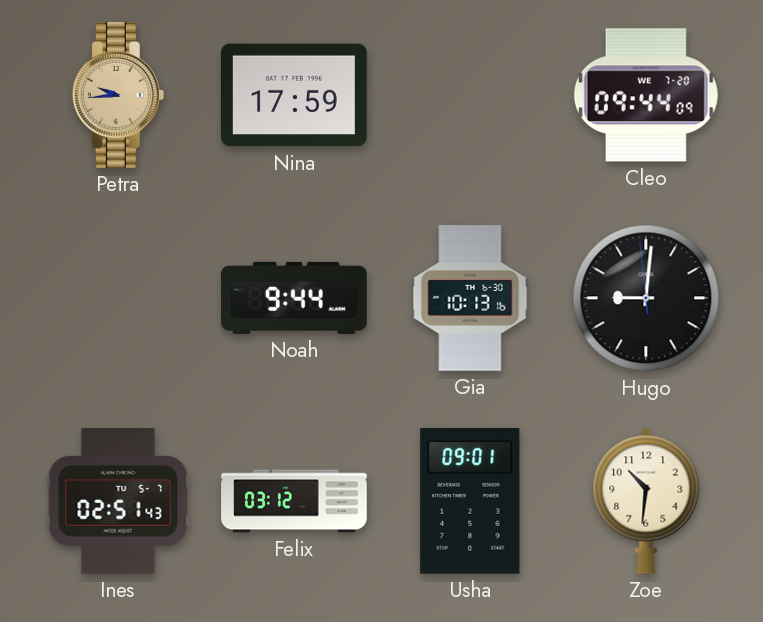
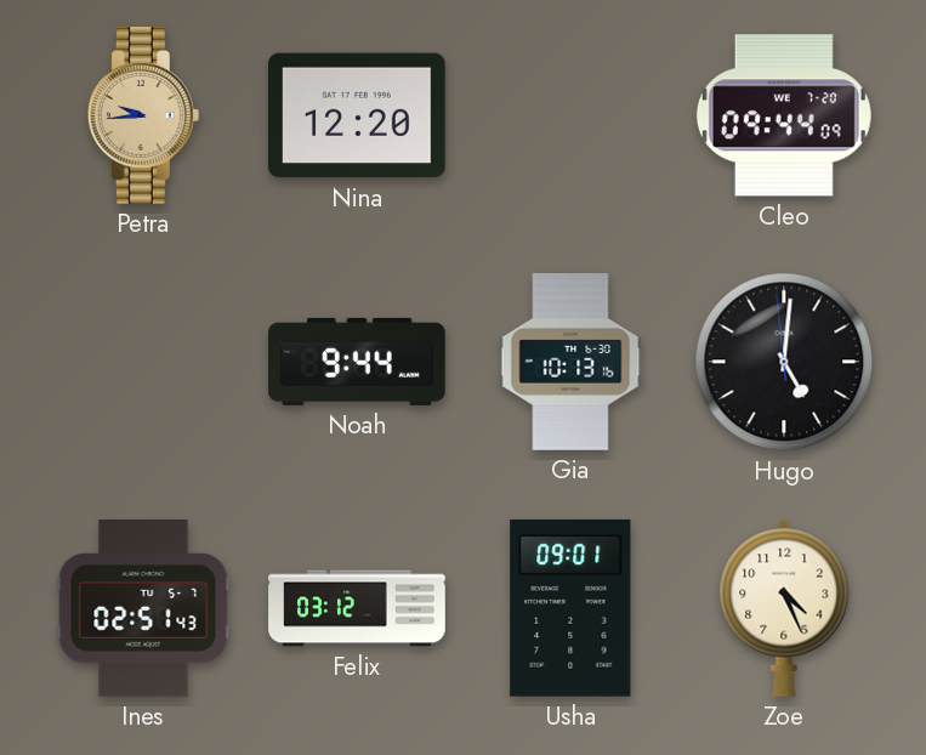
Nina: 17:59 -> 12:20
Hugo: 9:00 -> 5:00
Zoe: 10:31 -> 4:26
